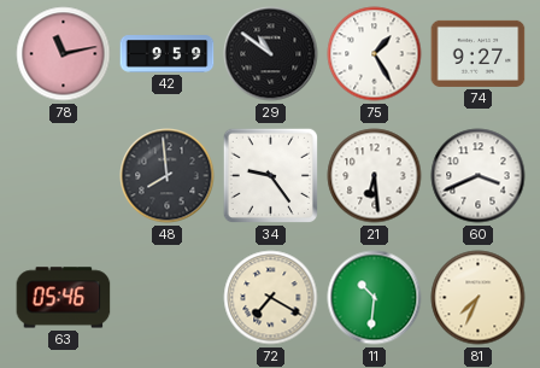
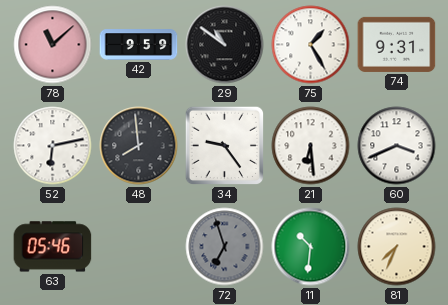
78: 11:13 -> 11:08
74: 9:27 -> 9:31
52: none -> 6:13
72: 7:20 -> 6:57
72 dial: cream -> grey
